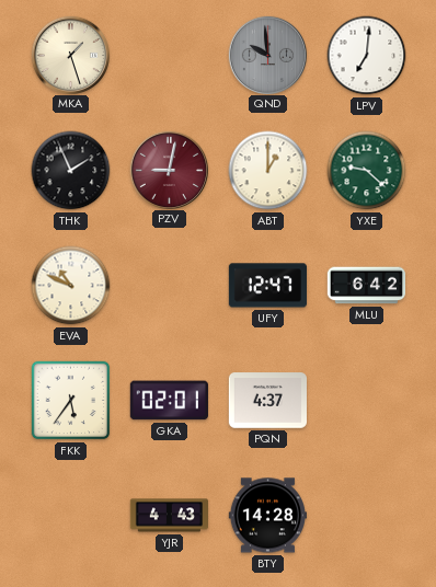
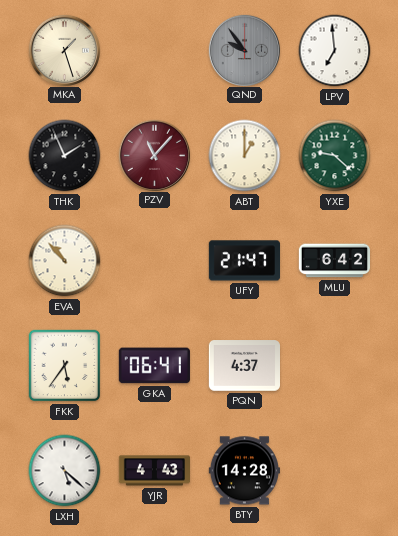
QND: 9:59 -> 9:54
LPV: 7:01 -> 6:59
PZV: 9:02 -> 11:07
EVA: 10:49 -> 10:53
UFY: 12:47 -> 21:47
GKA: 02:01 -> 06:41
LXH: none -> 5:22
